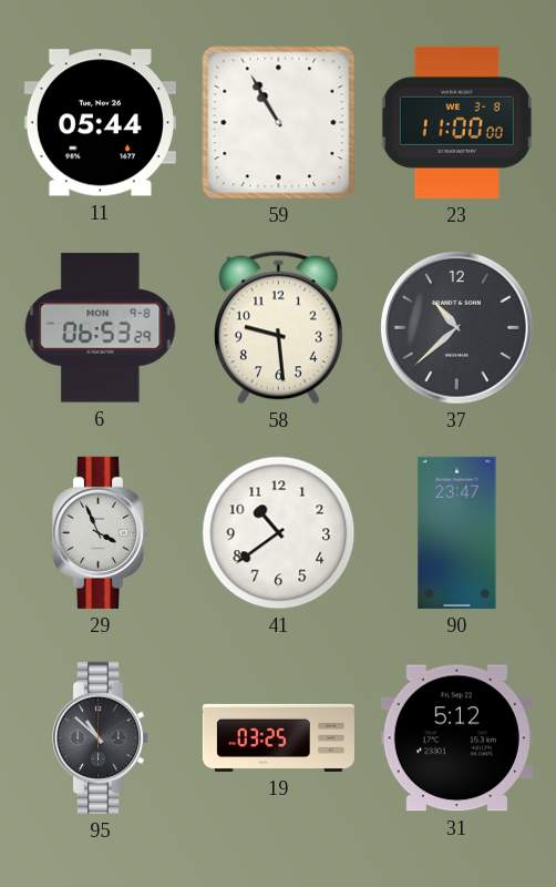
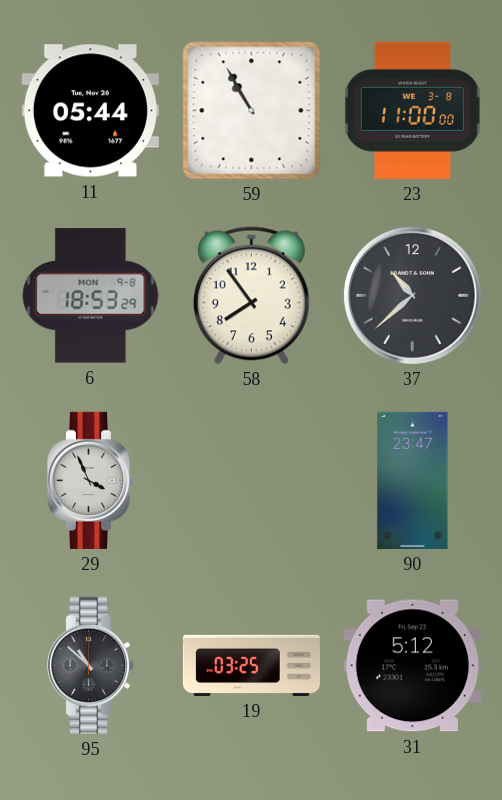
6: 06:53 -> 18:53
58: 9:29 -> 7:54
41: 10:39 -> none
